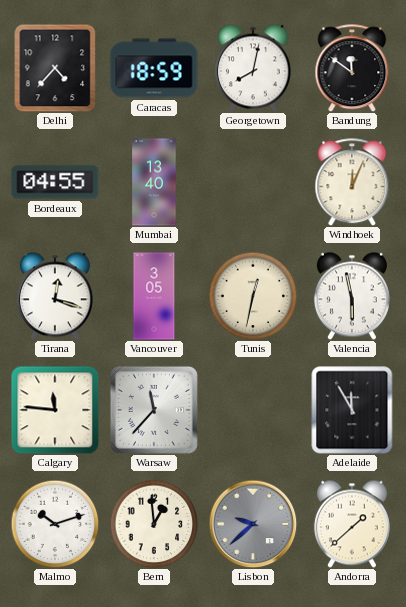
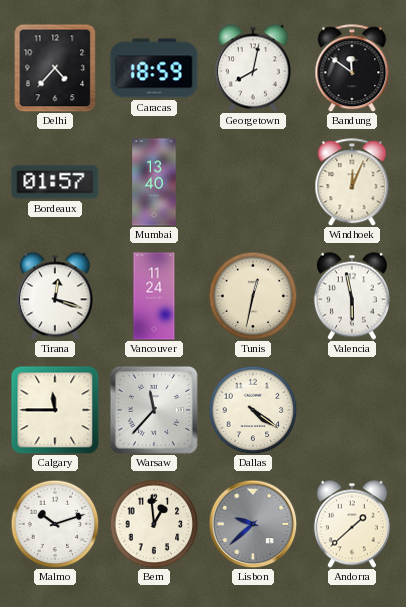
Bordeaux: 04:55 -> 01:57
Vancouver: 3:05 -> 11:24
Calgary: 11:46 -> 11:45
Dallas: none -> 4:21
Adelaide: 11:55 -> none
